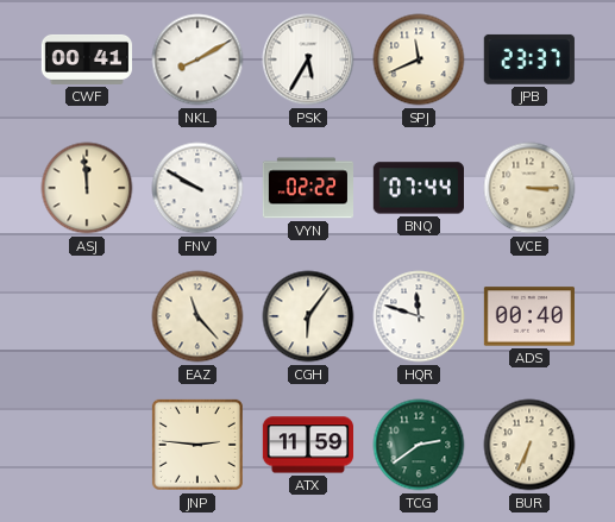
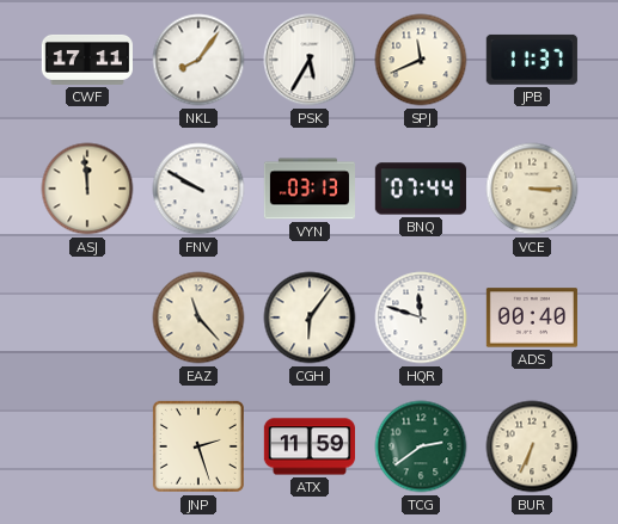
CWF: 00:41 -> 17:11
NKL: 8:10 -> 8:06
JPB: 23:37 -> 11:37
VYN: 02:22 -> 03:13
JNP: 2:46 -> 2:27
